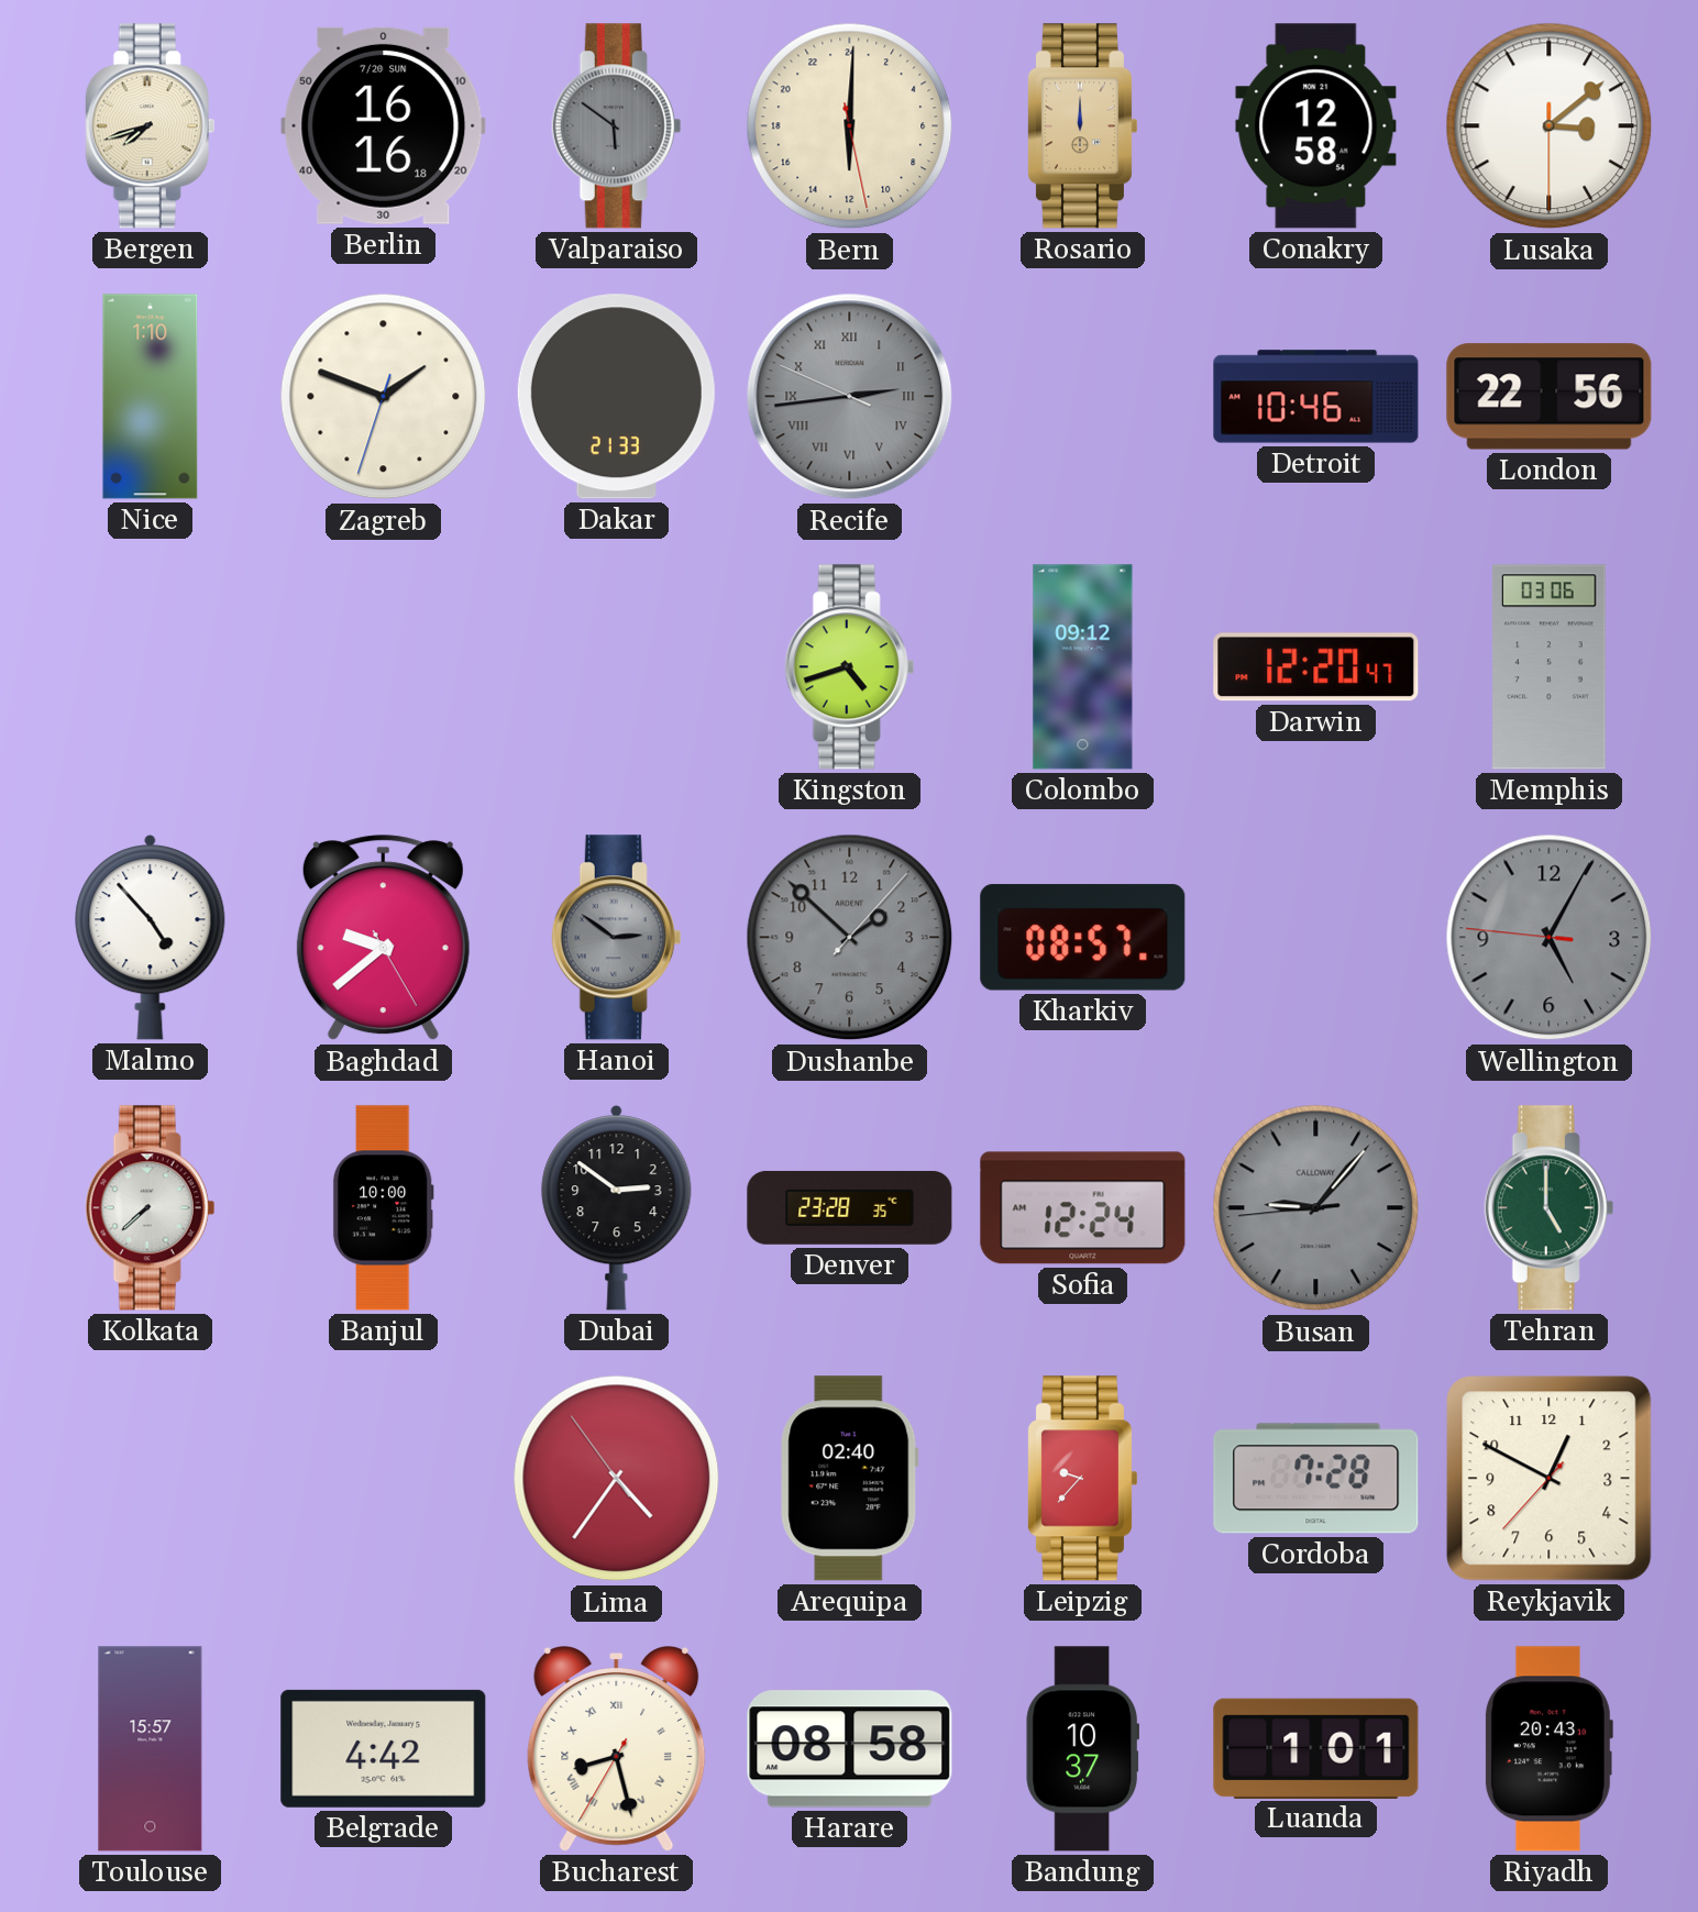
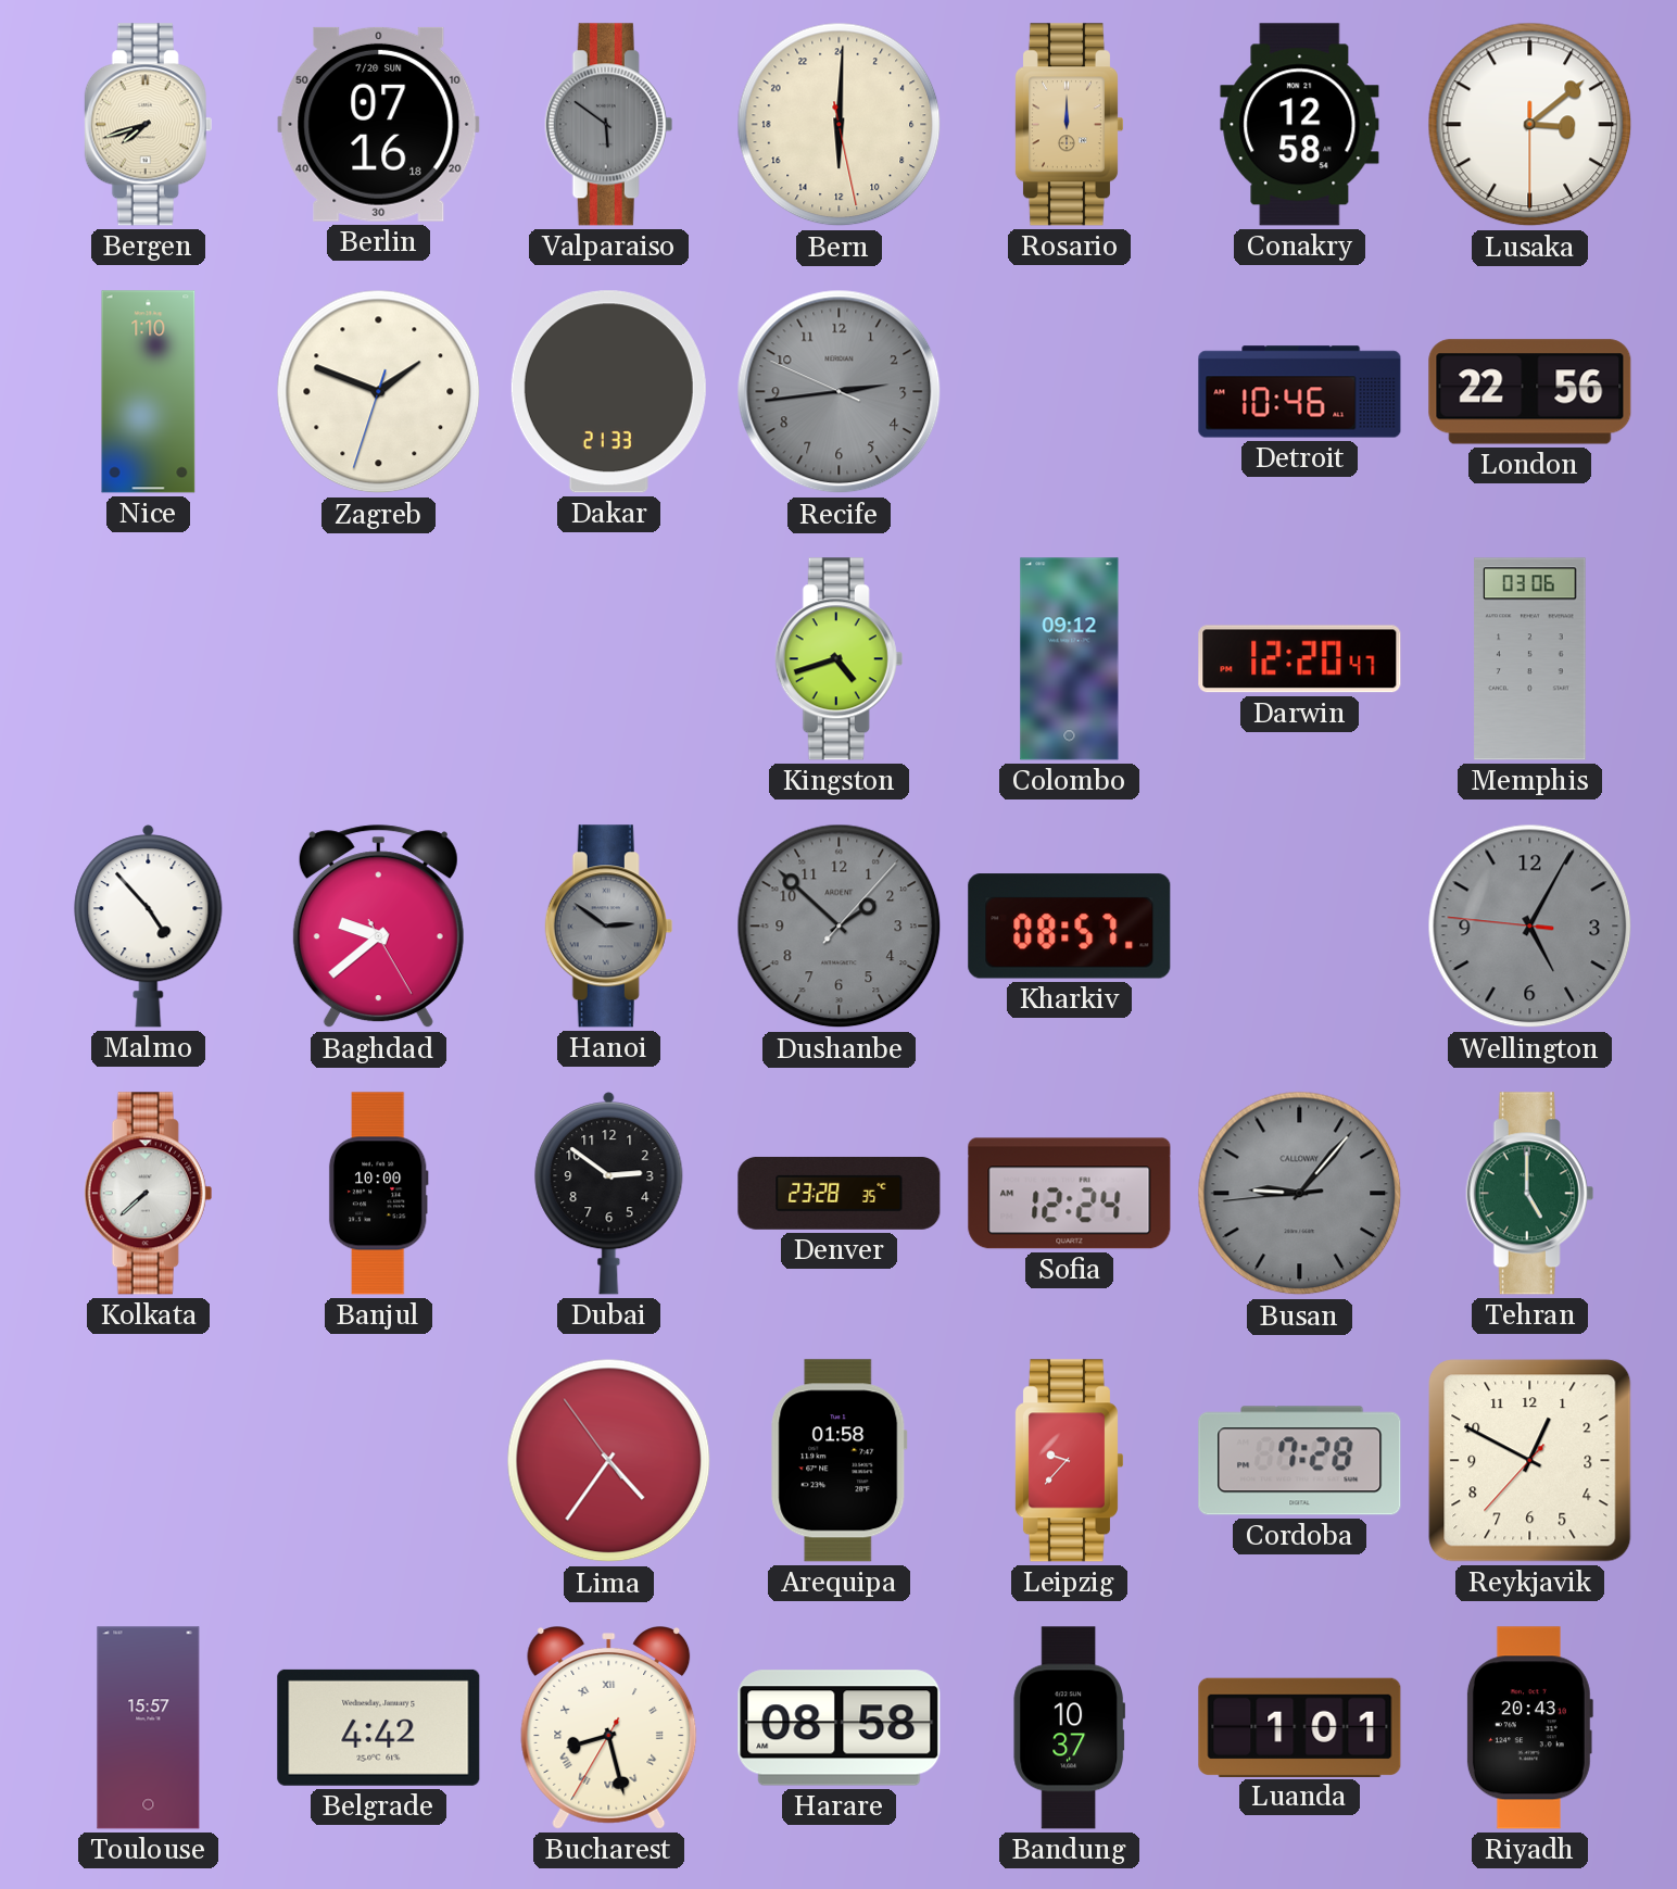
Berlin: 16:16 -> 07:16
Recife numerals: Roman -> Arabic
Arequipa: 02:40 -> 01:58
